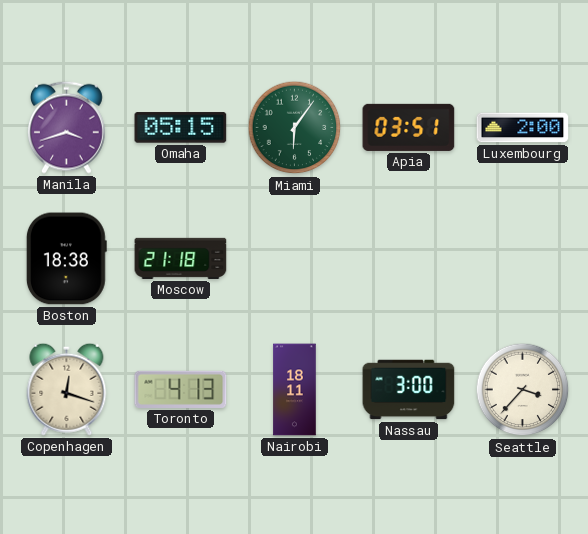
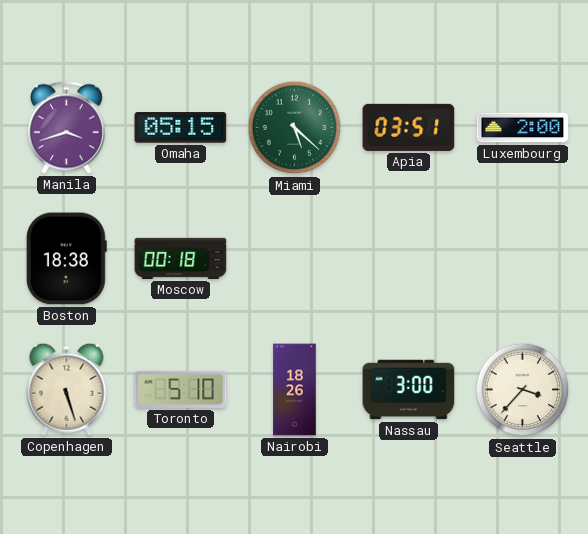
Miami: 6:06 -> 5:22
Moscow: 21:18 -> 00:18
Copenhagen: 12:18 -> 5:27
Toronto: 4:13 -> 5:10
Nairobi: 18:11 -> 18:26
